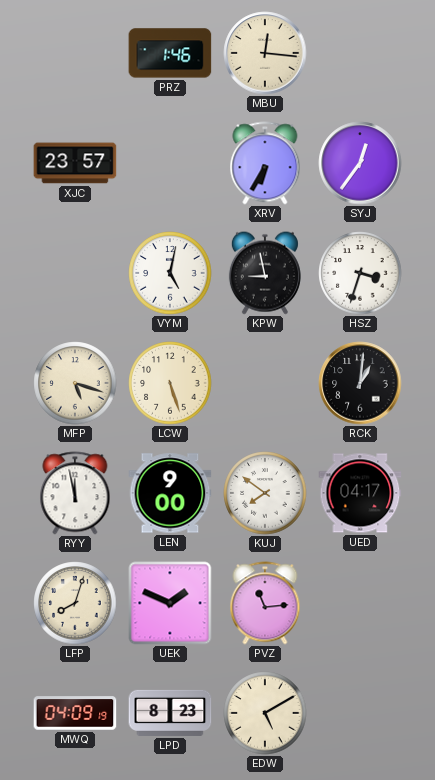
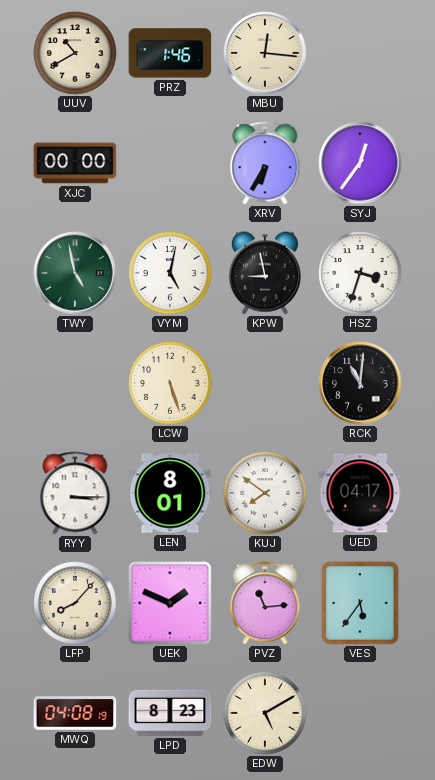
UUV: none -> 10:40
XJC: 23:57 -> 00:00
TWY: none -> 4:58
MFP: 5:18 -> none
RCK: 1:01 -> 11:01
RYY: 11:58 -> 3:15
LEN: 9:00 -> 8:01
LFP: 8:03 -> 8:07
VES: none -> 5:36
MWQ: 04:09 -> 04:08
